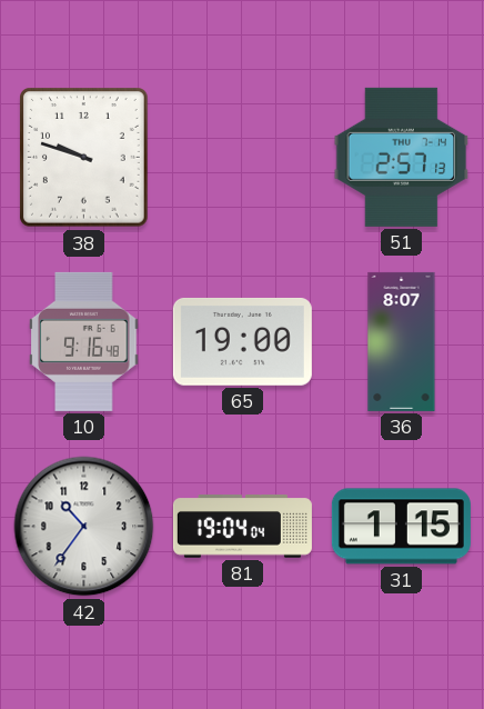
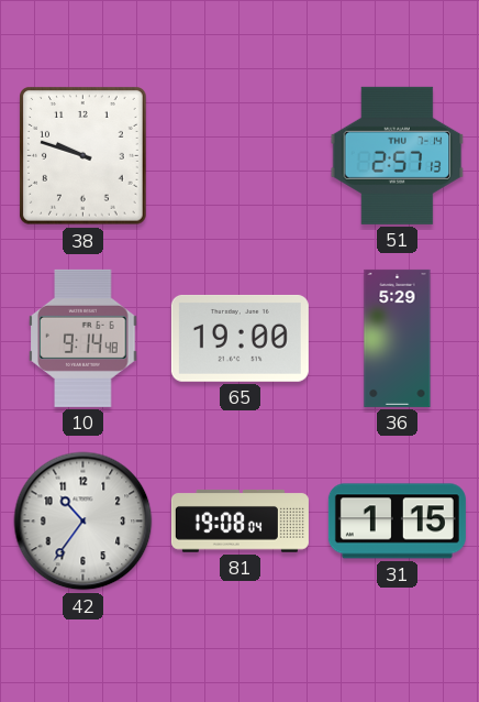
10: 9:16 -> 9:14
36: 8:07 -> 5:29
81: 19:04 -> 19:08
